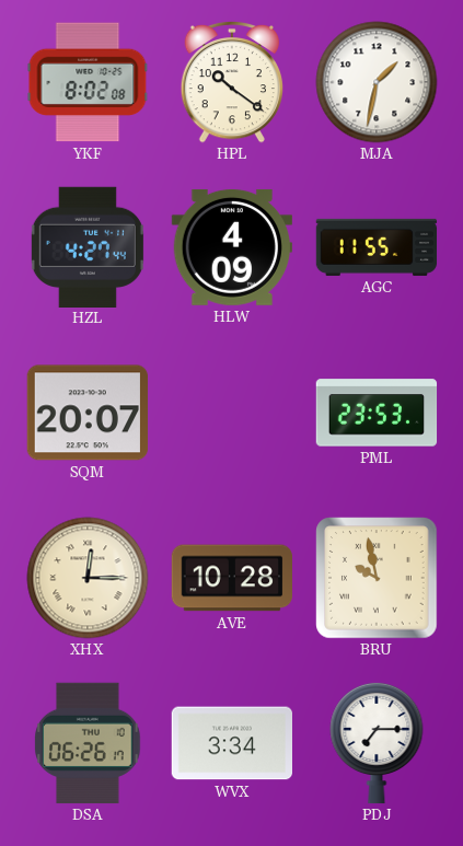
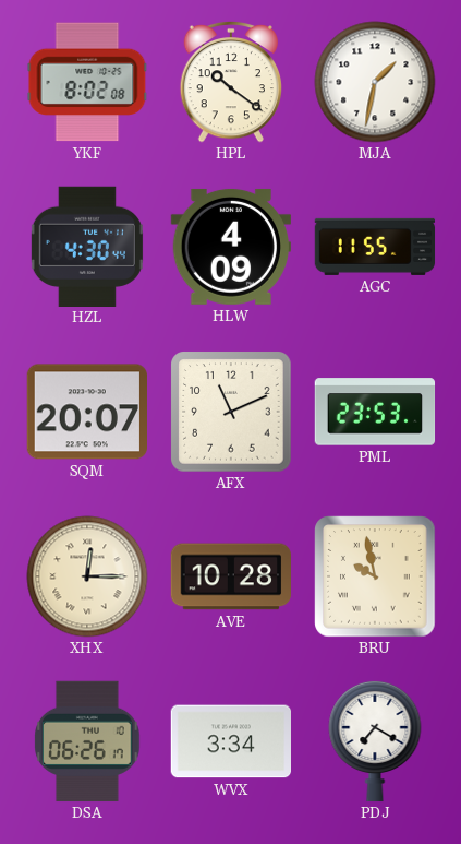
HZL: 4:27 -> 4:30
AFX: none -> 11:11
PDJ: 7:15 -> 7:20
